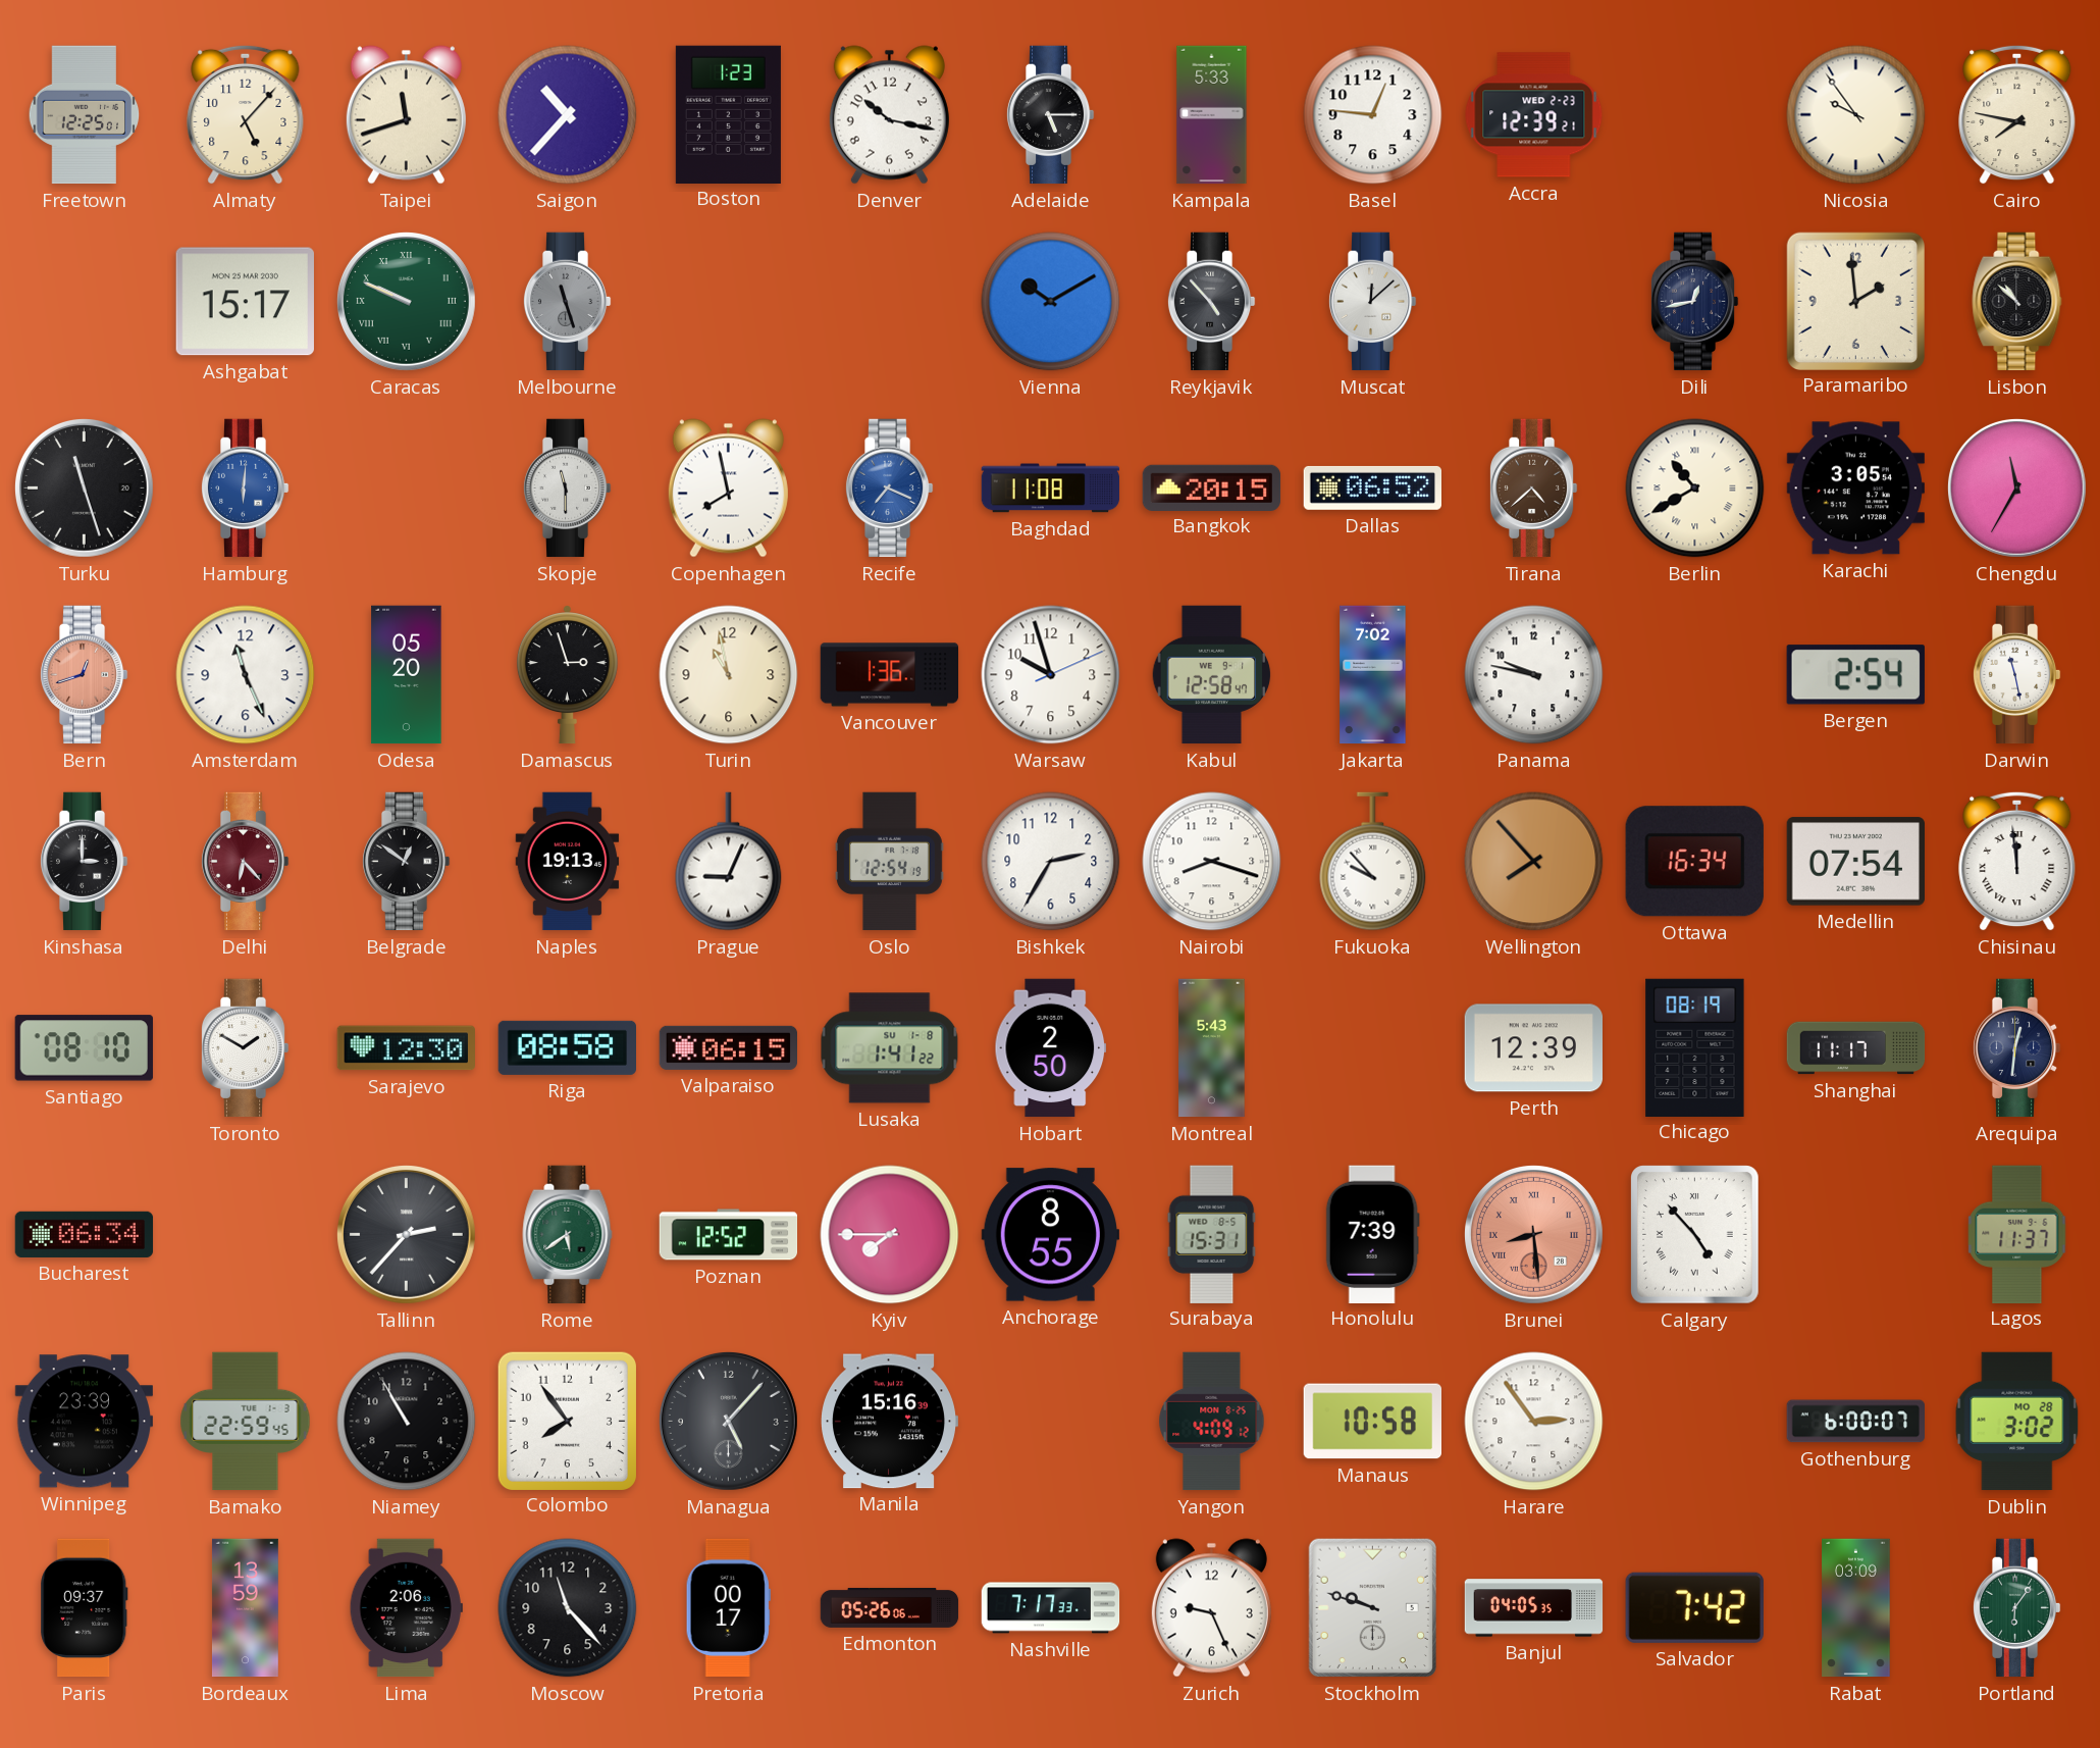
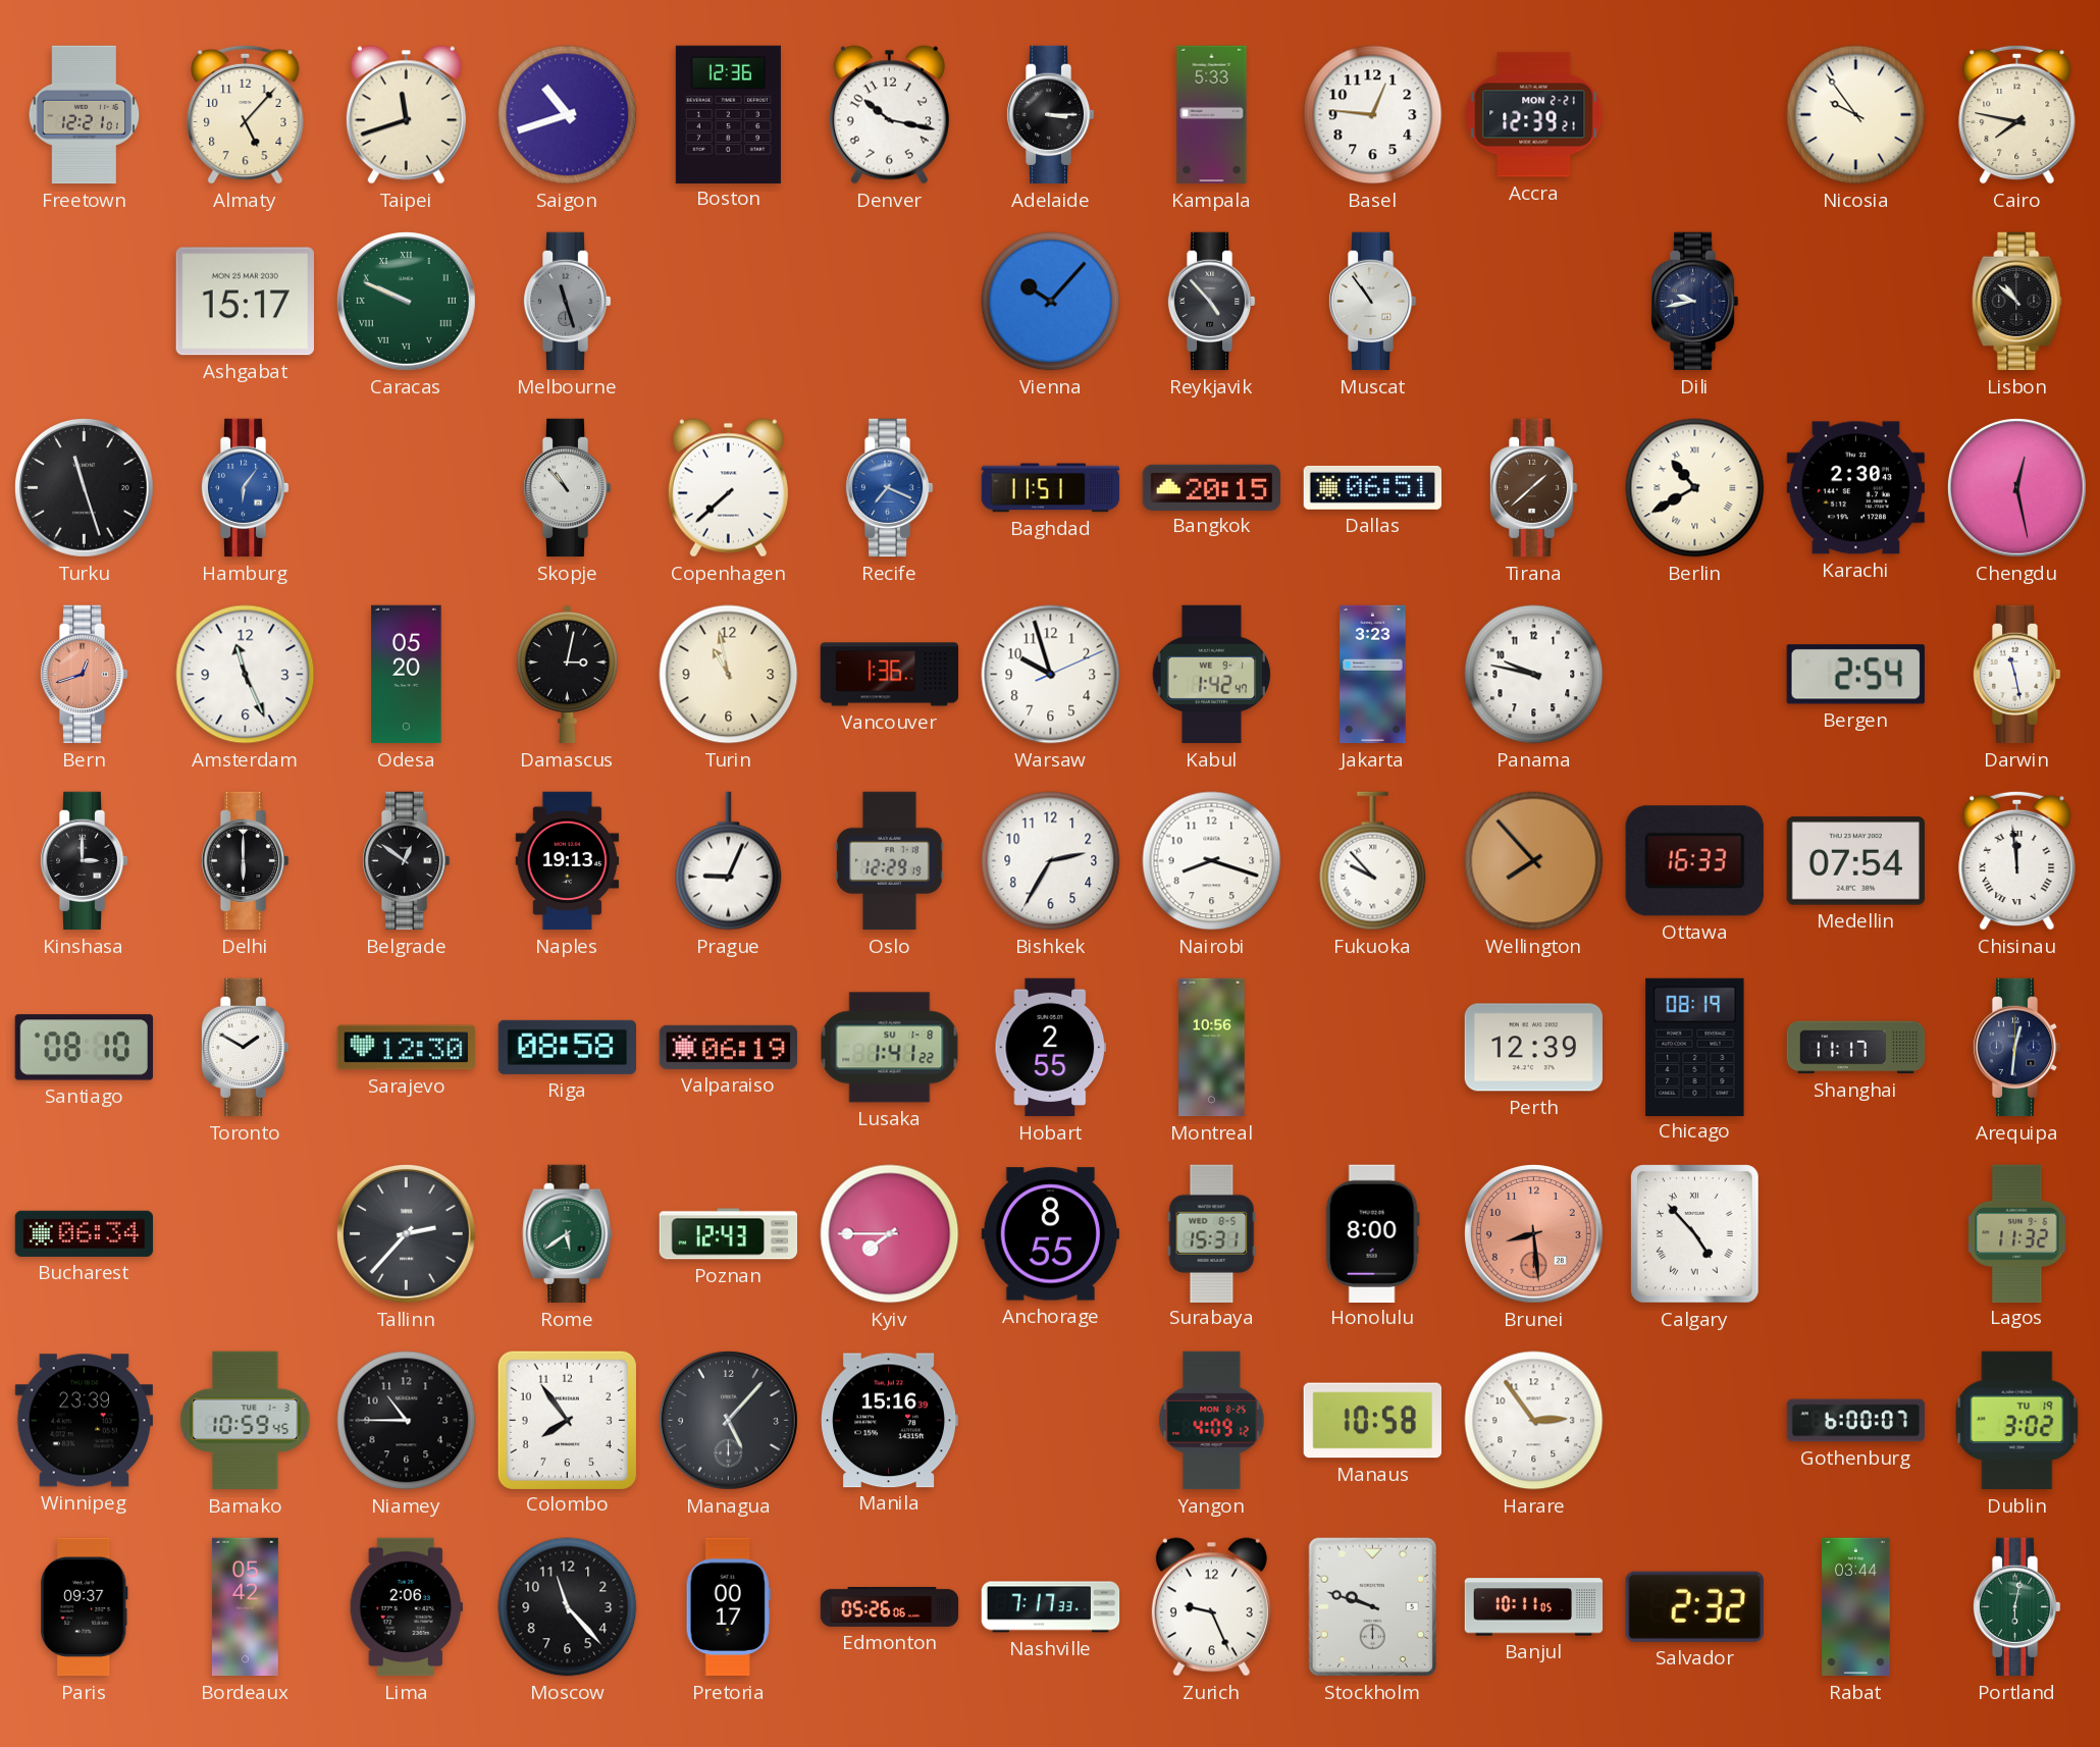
Freetown: 12:25 -> 12:21
Saigon: 10:37 -> 10:42
Boston: 1:23 -> 12:36
Adelaide: 5:15 -> 3:15
Accra date: WED 2-23 -> MON 2-21
Vienna: 10:10 -> 10:07
Muscat: 12:08 -> 10:54
Dili: 12:43 -> 9:43
Paramaribo: 1:59 -> none
Hamburg: 6:01 -> 6:06
Skopje: 11:30 -> 10:53
Copenhagen: 7:58 -> 7:38
Baghdad: 11:08 -> 11:51
Dallas: 06:52 -> 06:51
Tirana: 4:38 -> 1:38
Karachi: 3:05 -> 2:30
Chengdu: 11:35 -> 12:28
Damascus: 2:57 -> 3:02
Kabul: 12:58 -> 1:42
Jakarta: 7:02 -> 3:23
Delhi: 6:23 -> 6:00
Delhi dial: burgundy -> black
Oslo: 12:54 -> 12:29
Ottawa: 16:34 -> 16:33
Valparaiso: 06:15 -> 06:19
Hobart: 2:50 -> 2:55
Montreal: 5:43 -> 10:56
Poznan: 12:52 -> 12:43
Honolulu: 7:39 -> 8:00
Brunei numerals: Roman -> Arabic
Lagos: 11:37 -> 11:32
Bamako: 22:59 -> 10:59
Niamey: 10:55 -> 10:45
Dublin date: MO 28 -> TU 19
Bordeaux: 13:59 -> 05:42
Banjul: 04:05 -> 10:11
Salvador: 7:42 -> 2:32
Rabat: 03:09 -> 03:44
Portland: 6:06 -> 6:02
